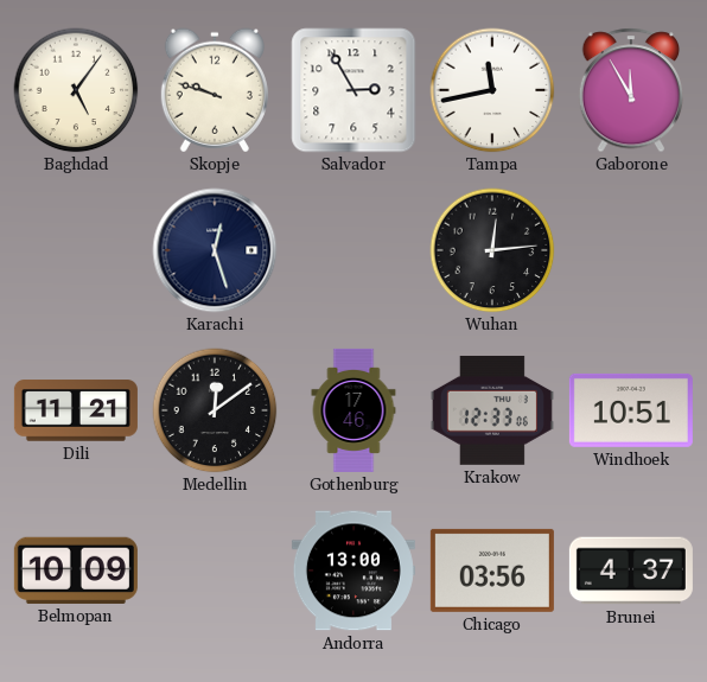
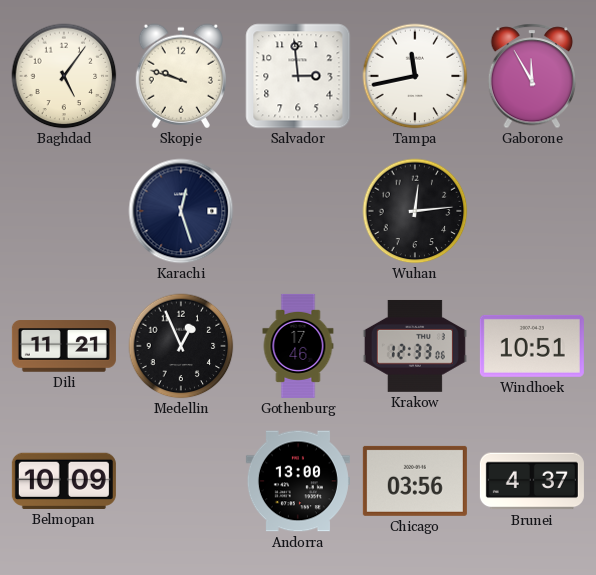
Salvador: 2:55 -> 2:59
Medellin: 12:09 -> 12:56
